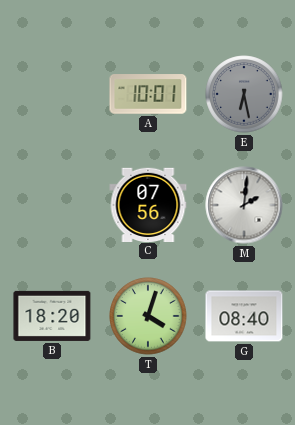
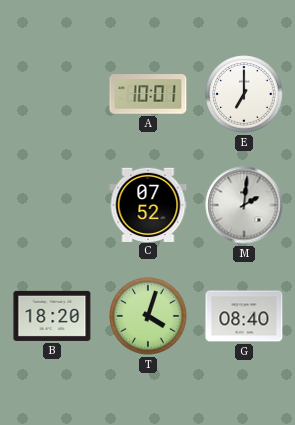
E: 6:28 -> 7:00
E dial: grey -> white
C: 07:56 -> 07:52
